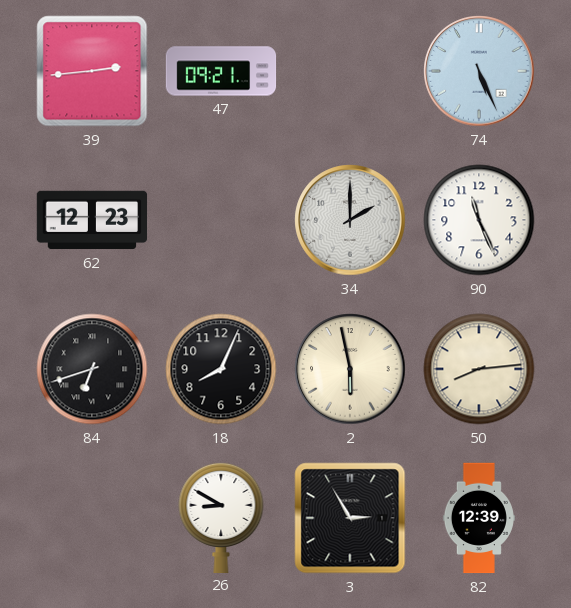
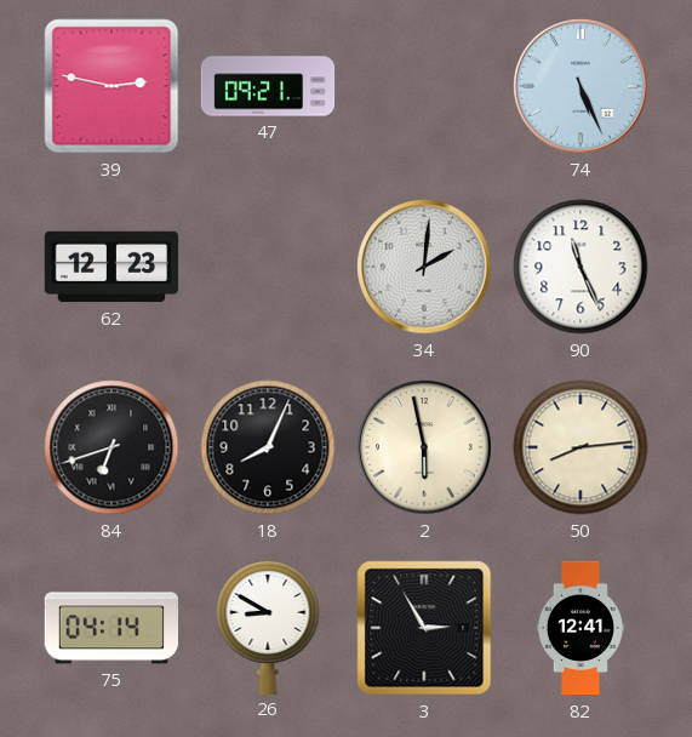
39: 2:44 -> 2:47
34: 2:00 -> 2:01
75: none -> 04:14
82: 12:39 -> 12:41
